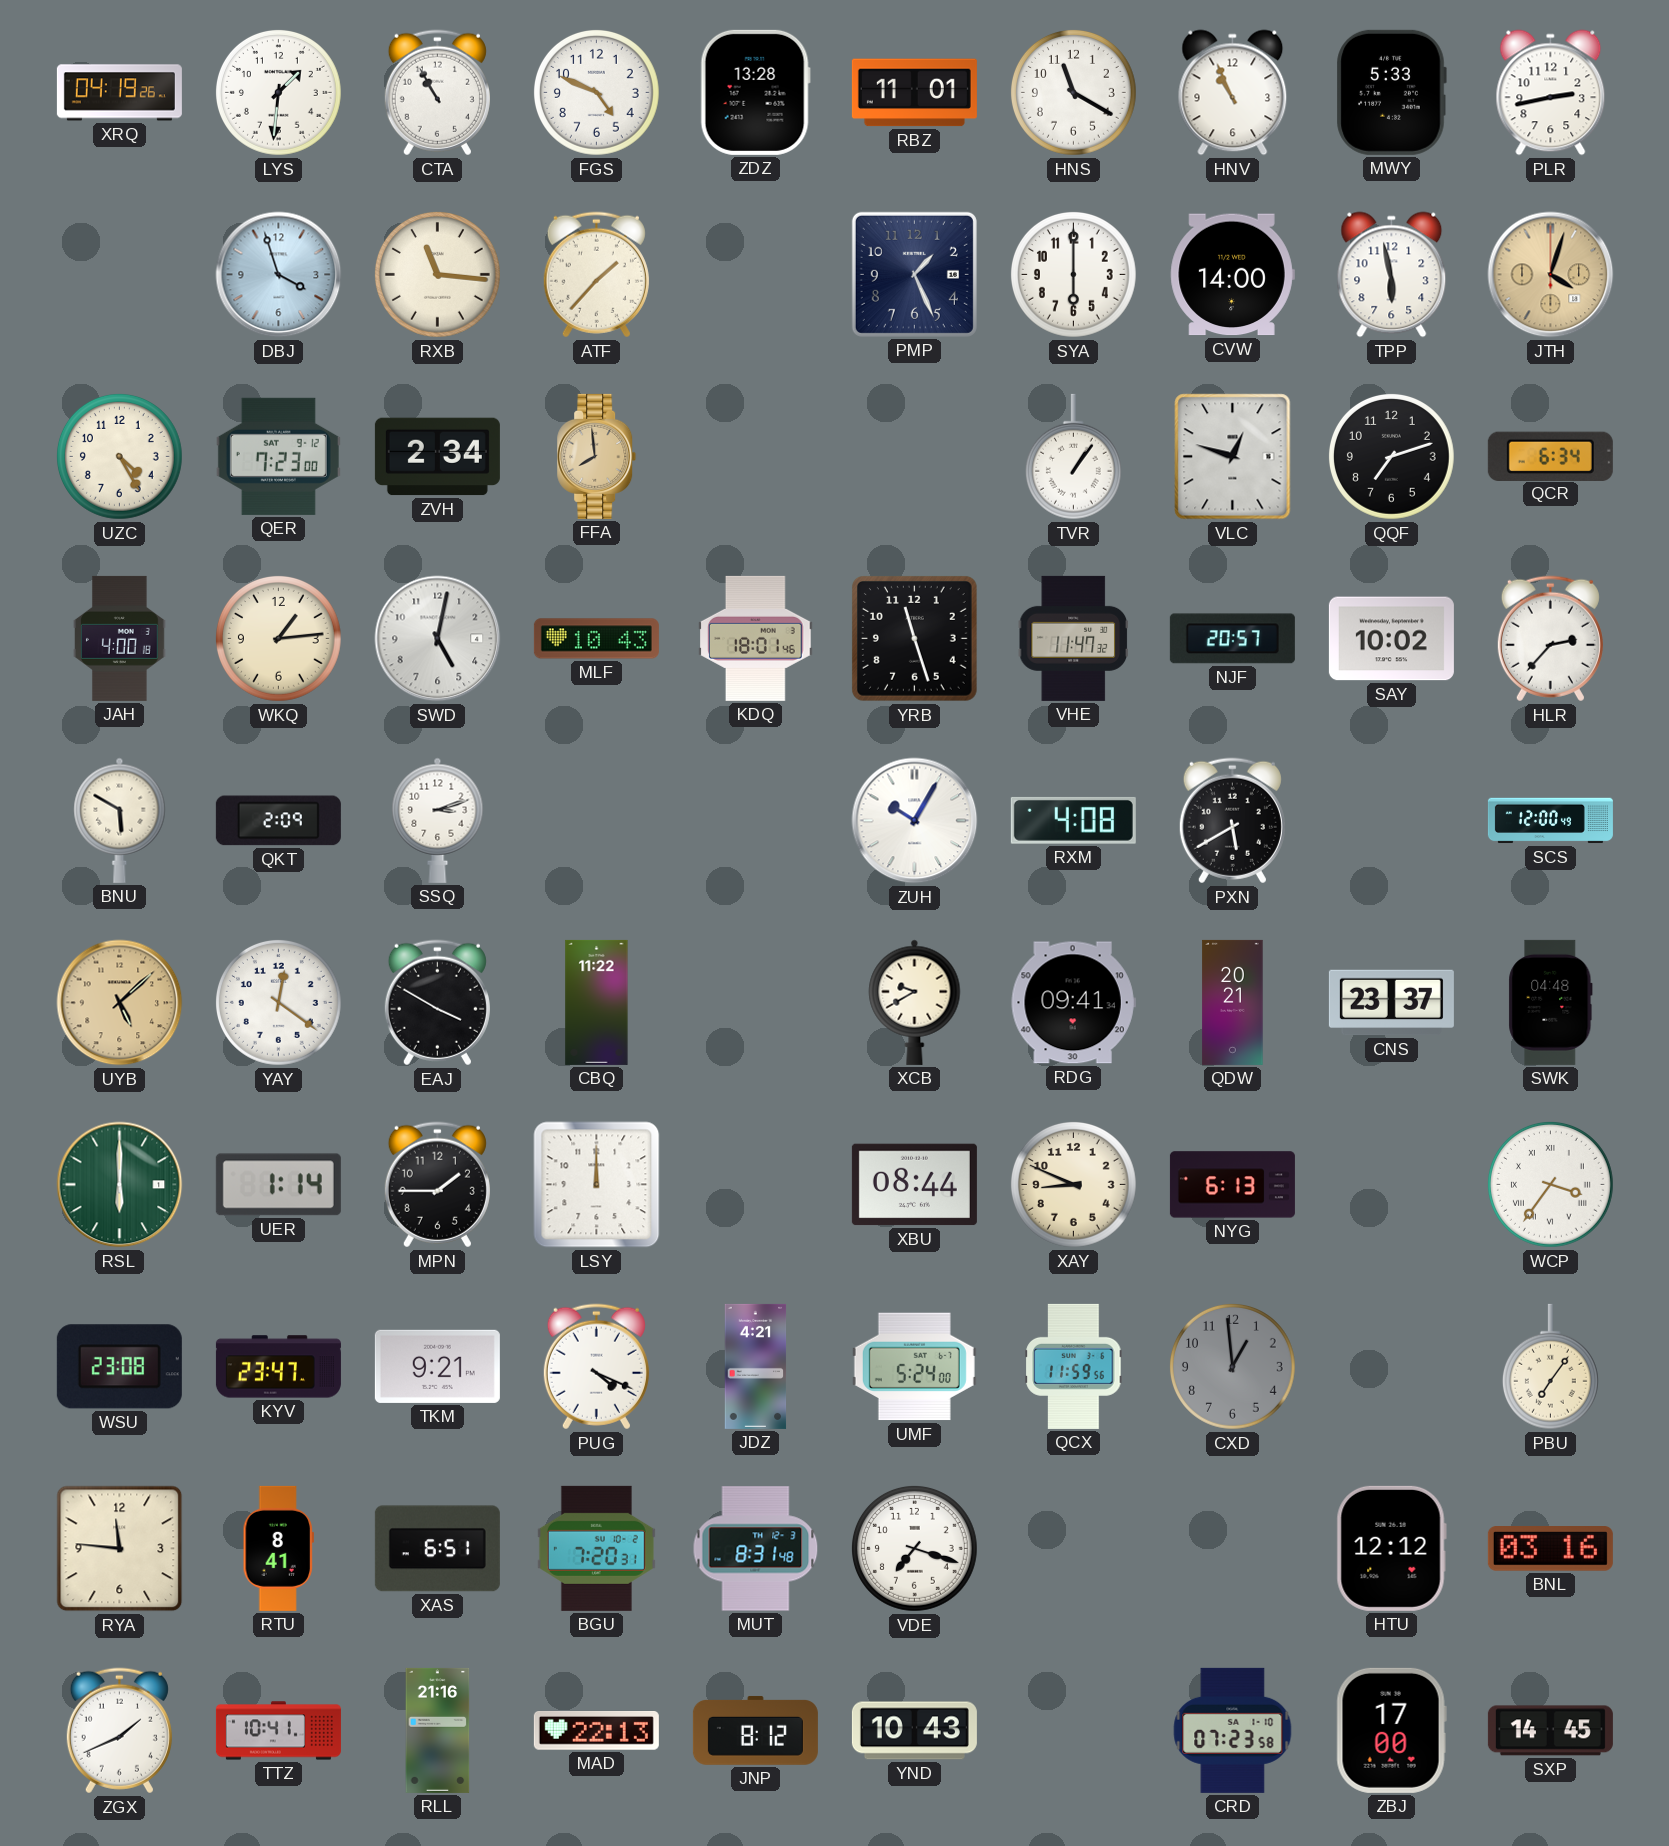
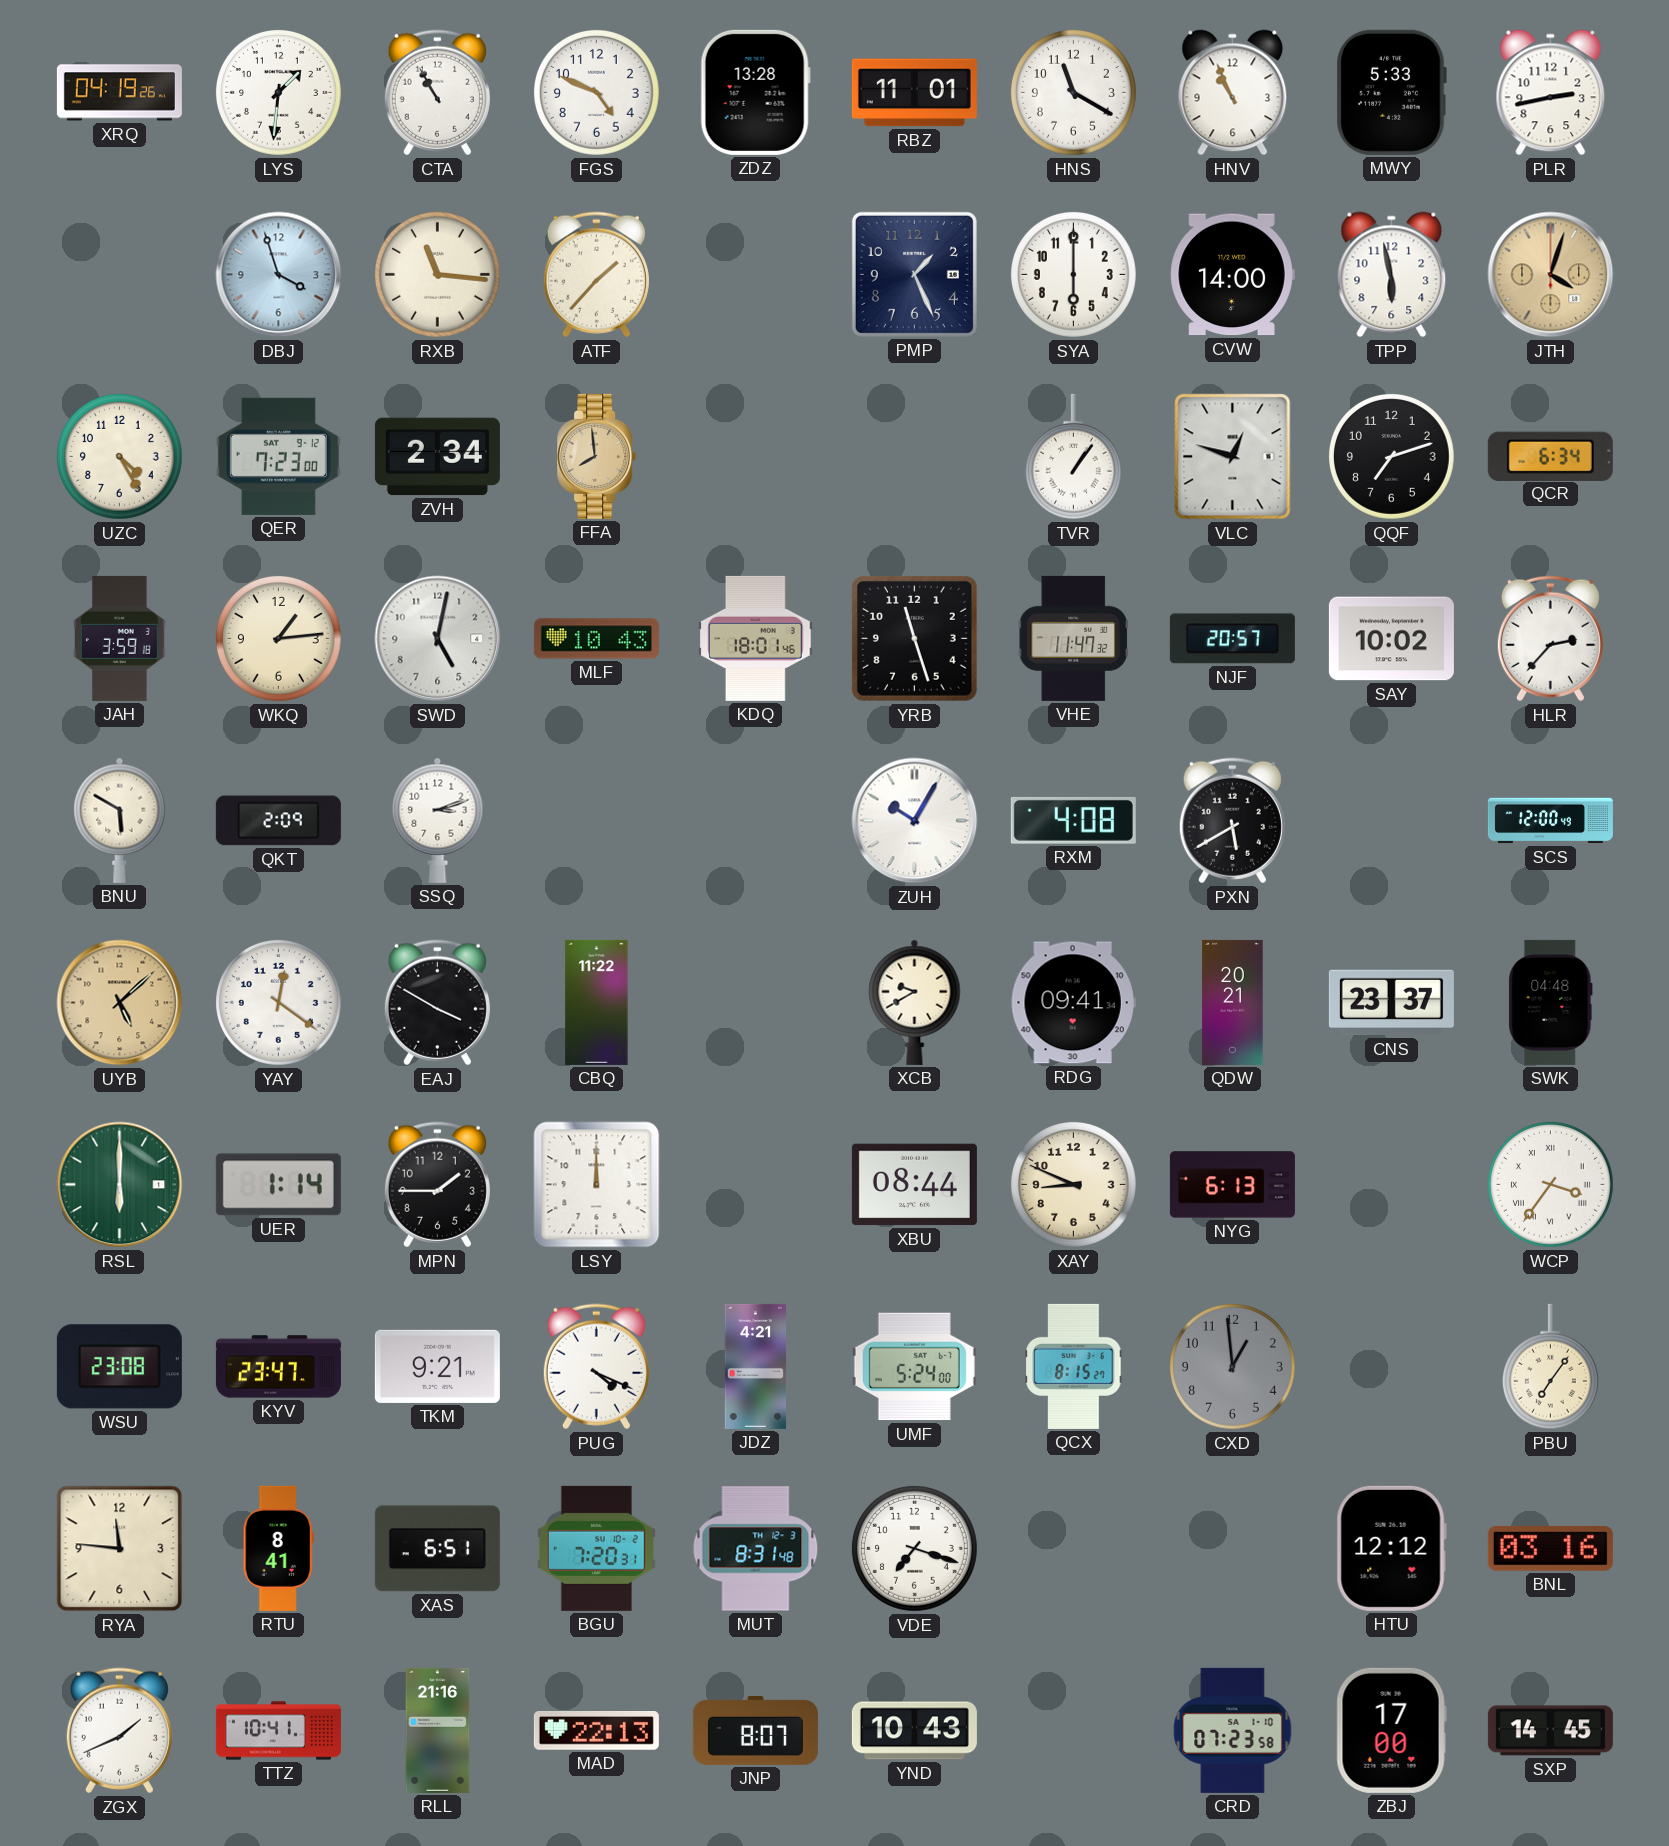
JAH: 4:00 -> 3:59
QCX: 11:59 -> 8:15
JNP: 8:12 -> 8:07
